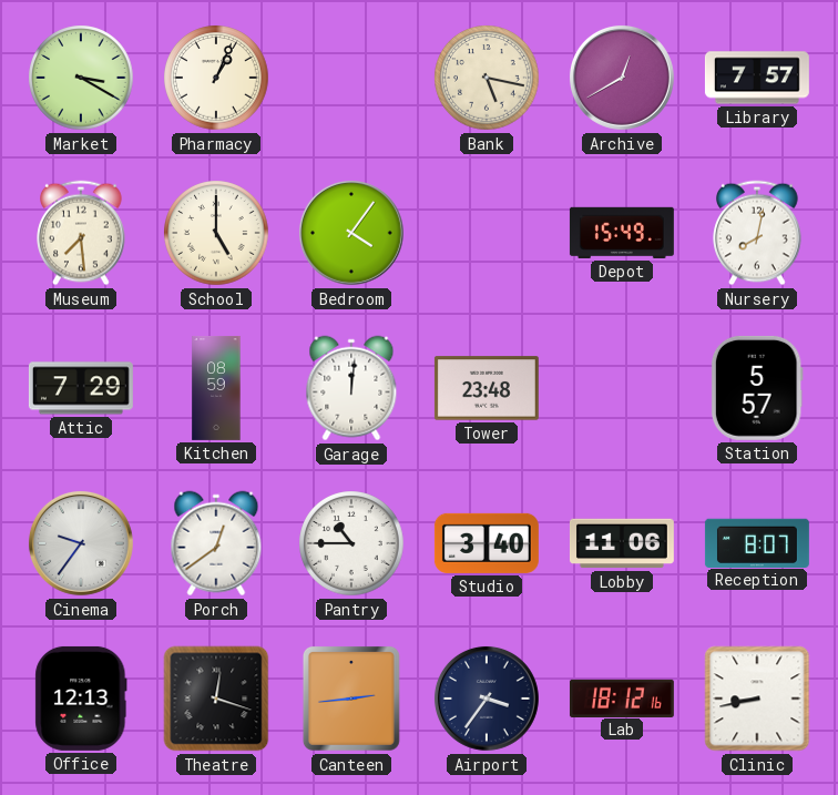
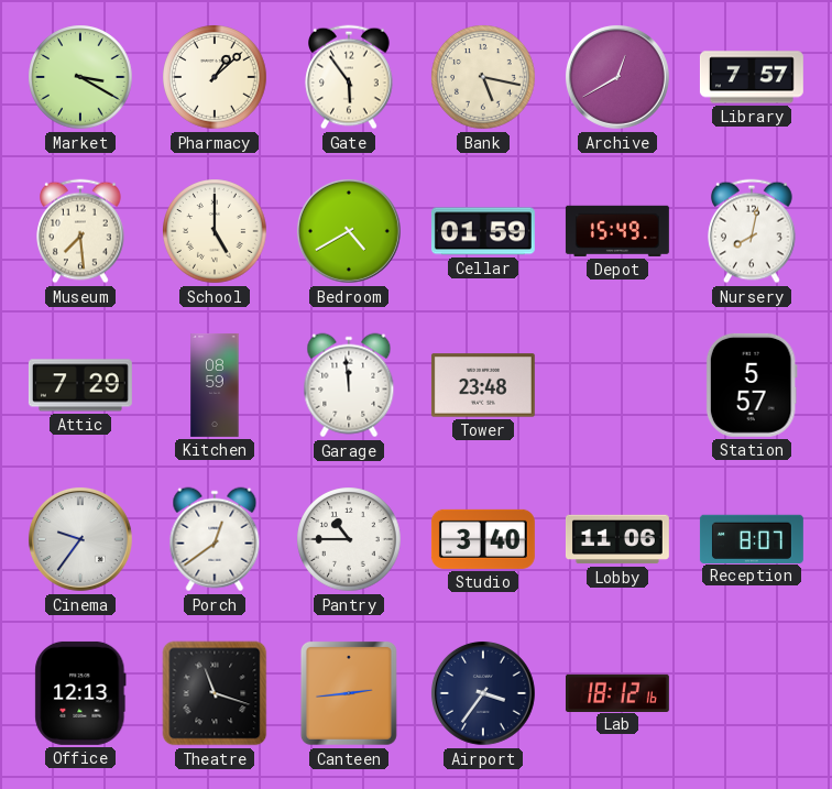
Pharmacy: 1:04 -> 1:08
Gate: none -> 5:54
Bedroom: 4:06 -> 4:40
Cellar: none -> 01:59
Garage: 12:01 -> 11:59
Theatre: 12:18 -> 11:18
Clinic: 8:43 -> none
